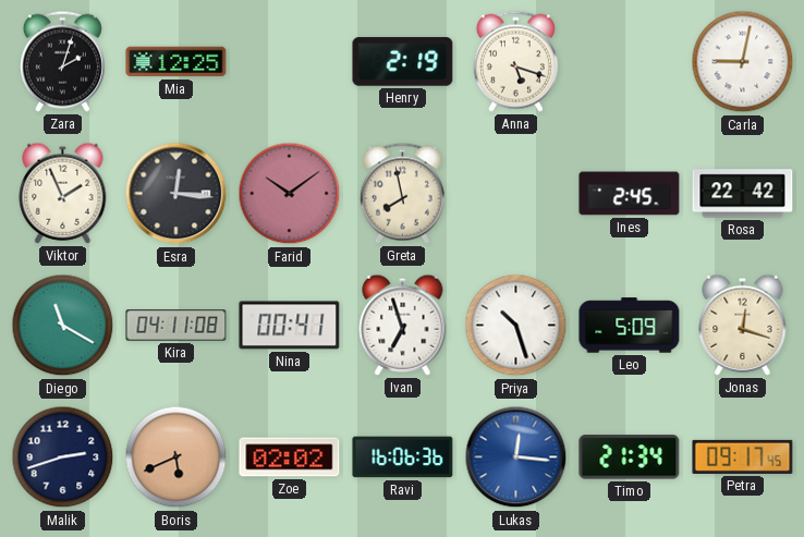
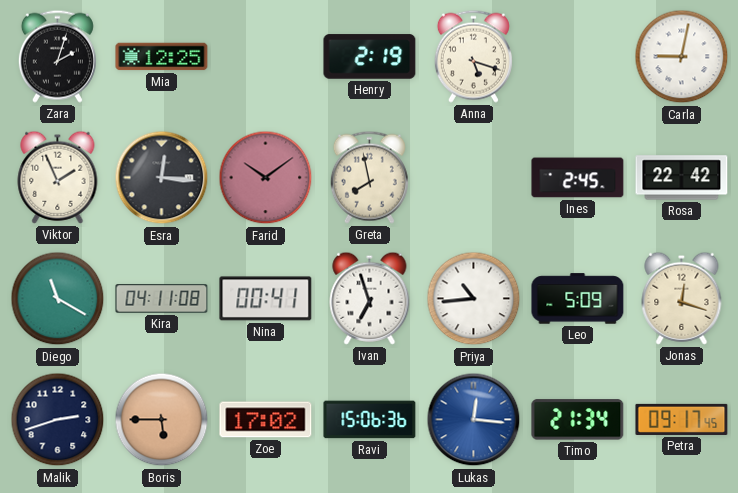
Priya: 10:27 -> 10:44
Boris: 5:41 -> 5:45
Zoe: 02:02 -> 17:02
Ravi: 16:06 -> 15:06
